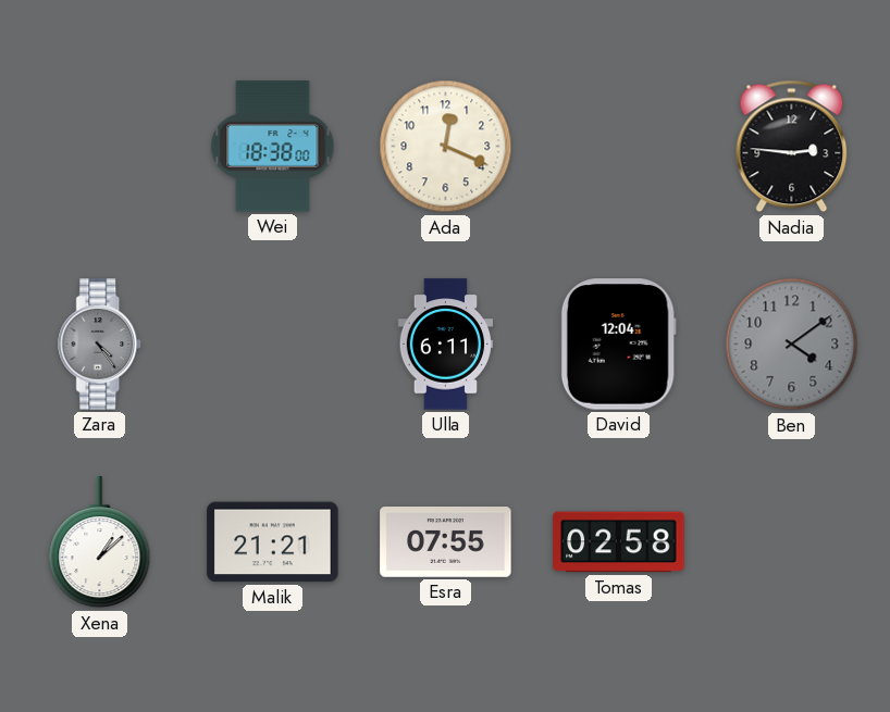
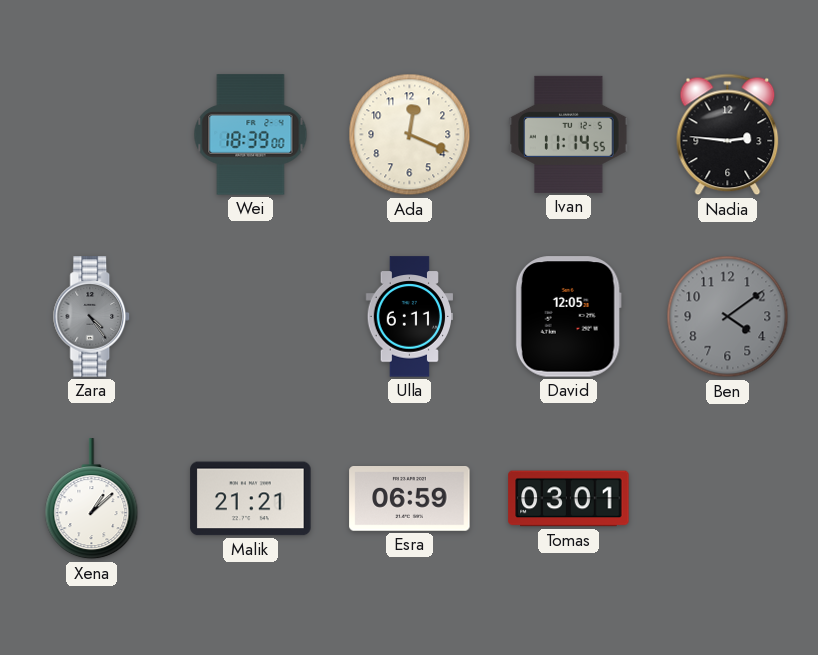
Wei: 18:38 -> 18:39
Ivan: none -> 11:14
David: 12:04 -> 12:05
Esra: 07:55 -> 06:59
Tomas: 02:58 -> 03:01
